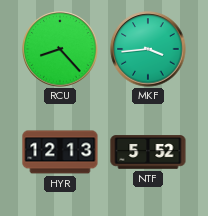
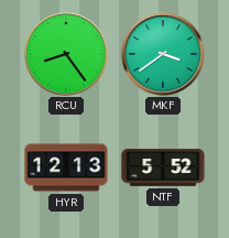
RCU: 8:23 -> 8:24
MKF: 3:44 -> 3:39
